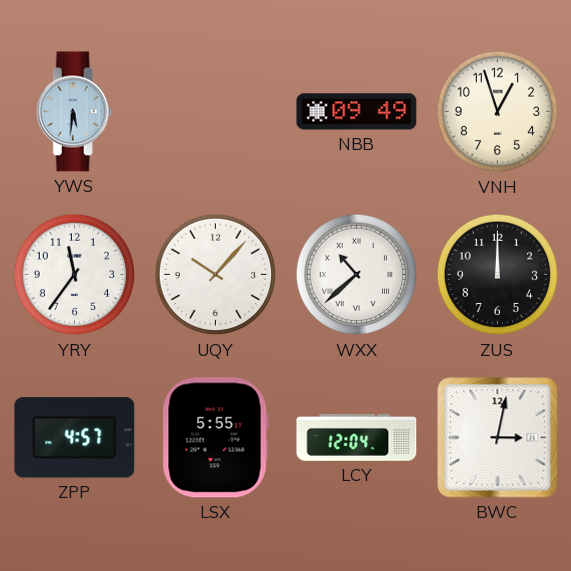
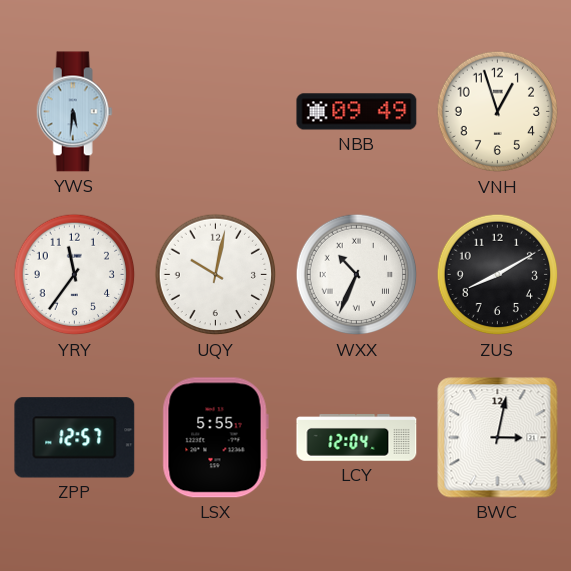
UQY: 10:07 -> 10:02
WXX: 10:38 -> 10:34
ZUS: 12:00 -> 8:10
ZPP: 4:57 -> 12:57
